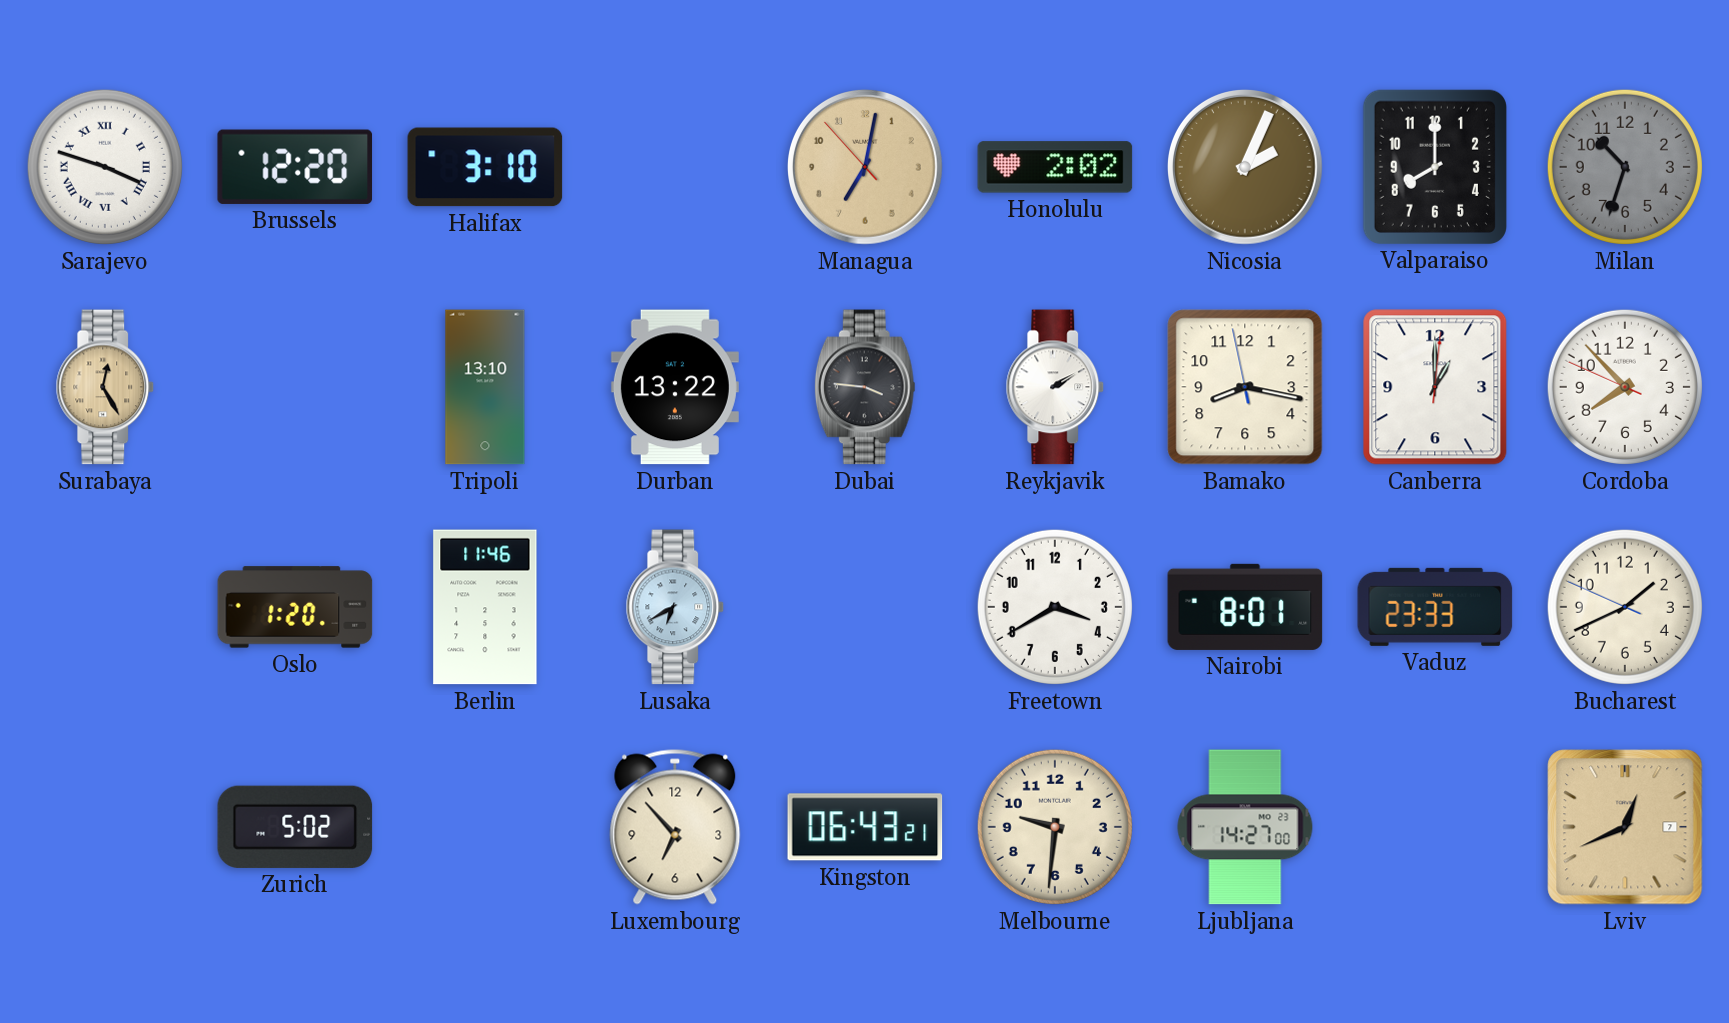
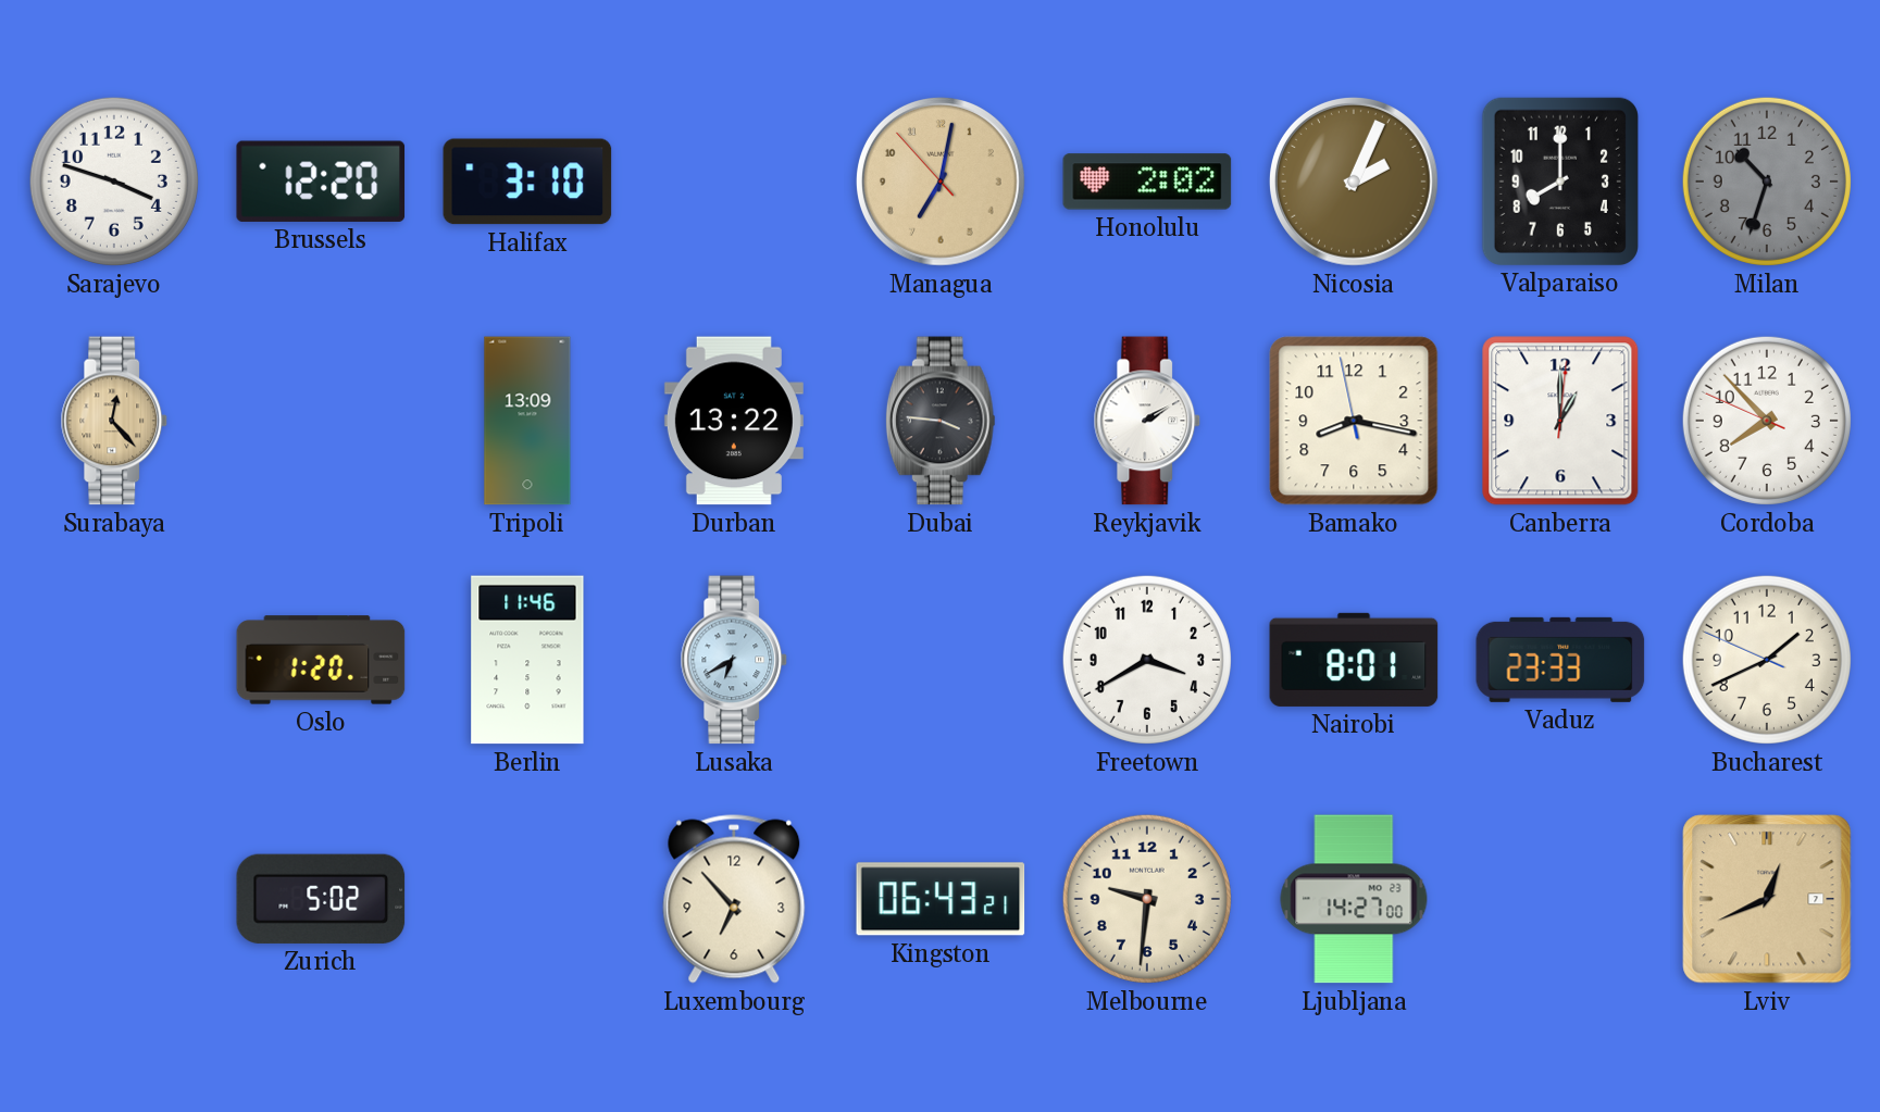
Sarajevo numerals: Roman -> Arabic
Surabaya: 12:25 -> 12:23
Tripoli: 13:10 -> 13:09
